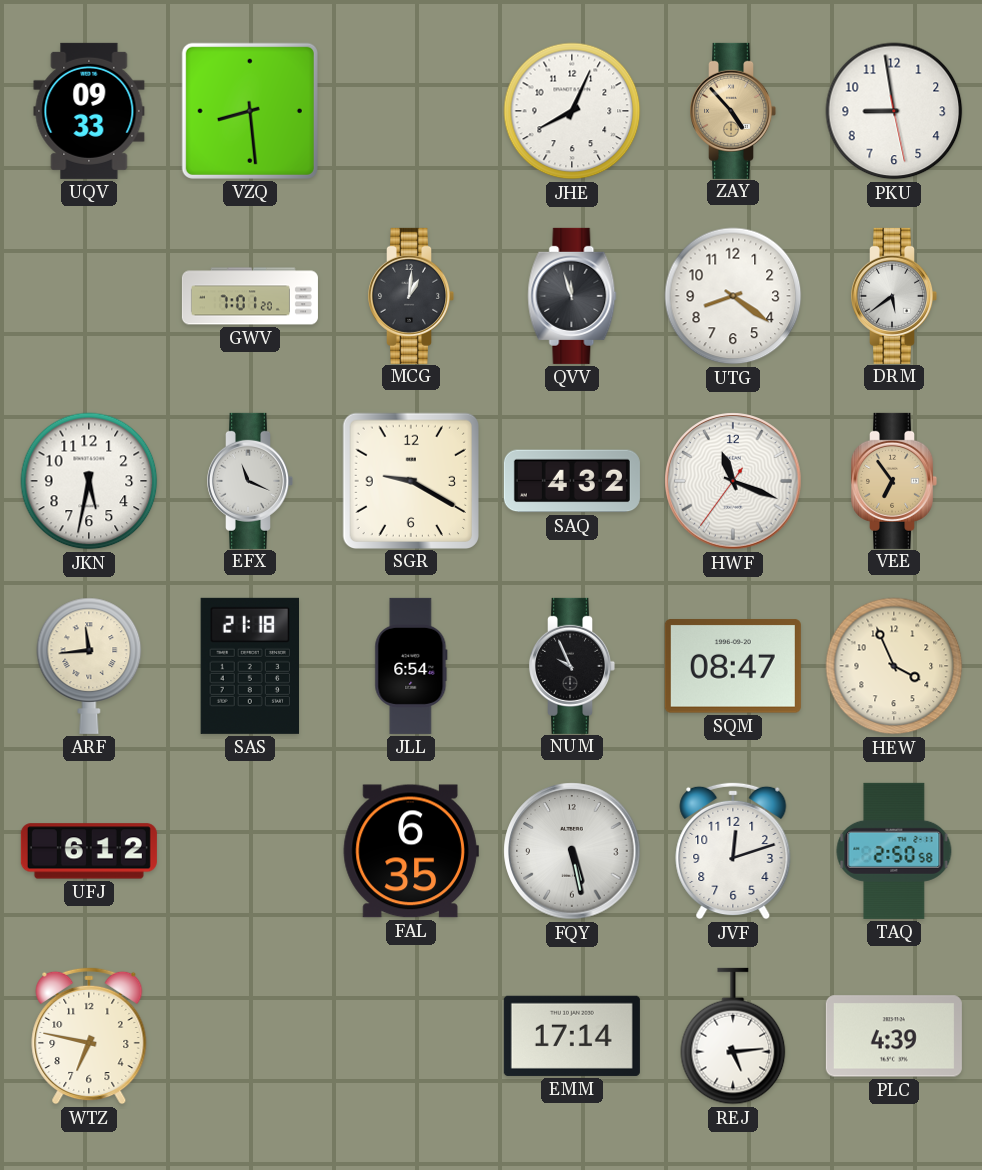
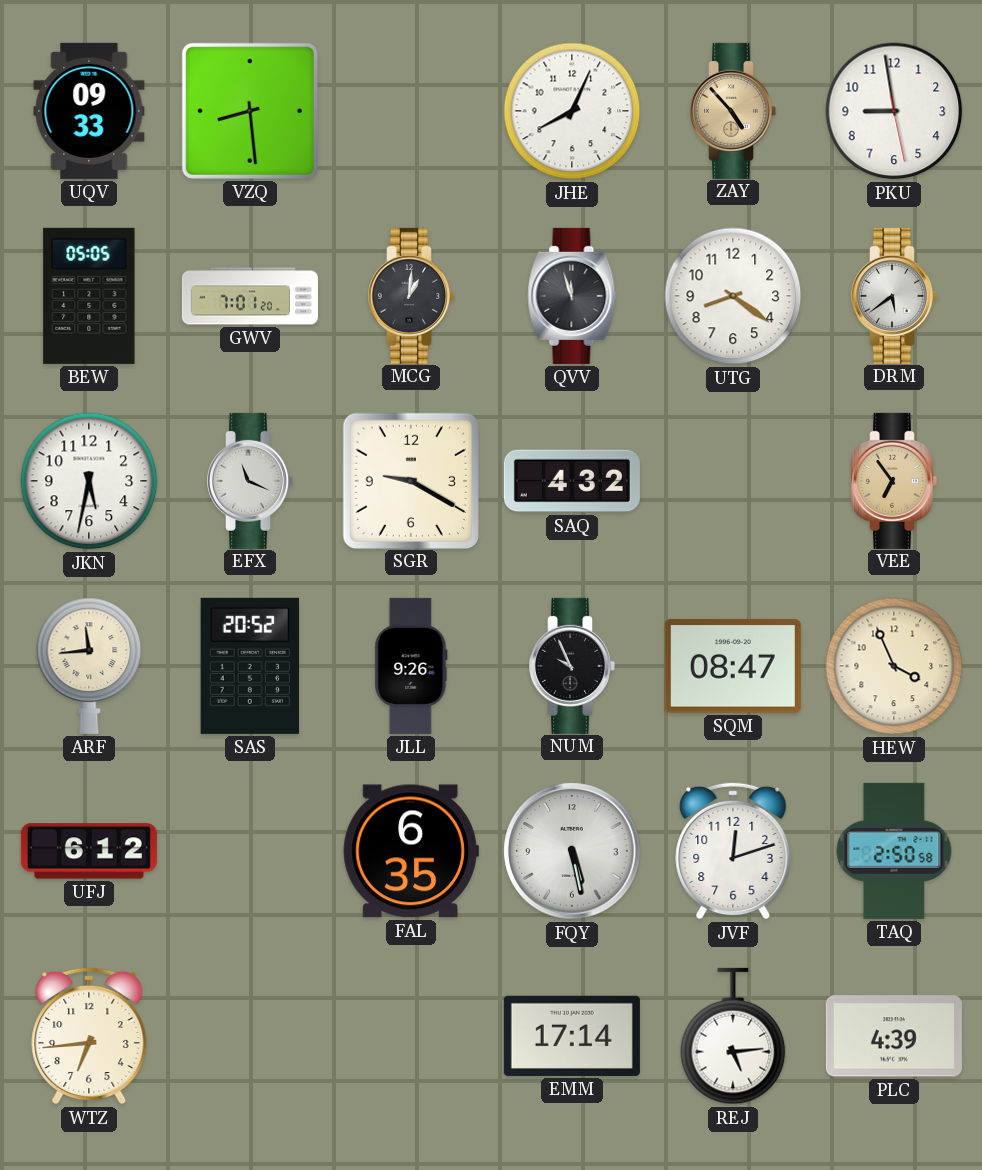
BEW: none -> 05:05
HWF: 11:18 -> none
SAS: 21:18 -> 20:52
JLL: 6:54 -> 9:26
WTZ: 6:47 -> 6:44
